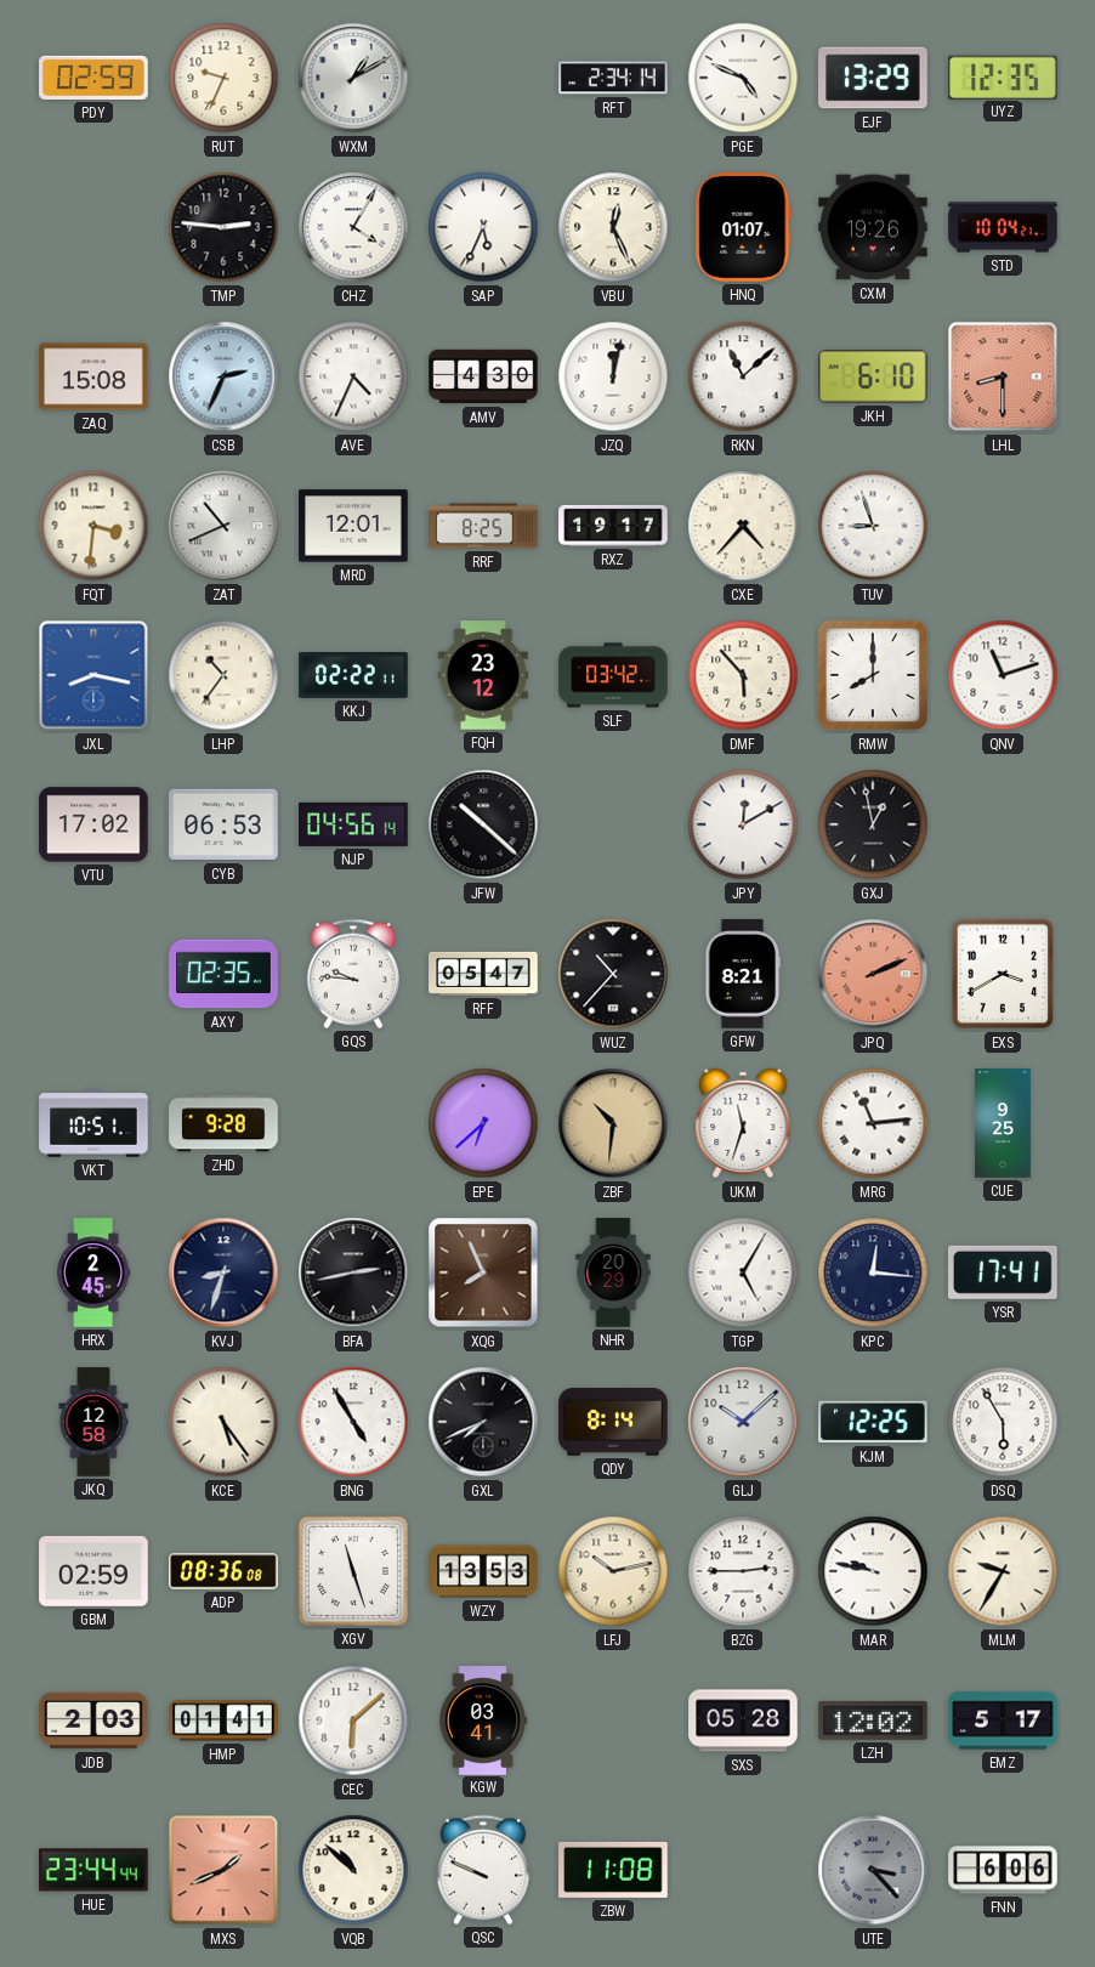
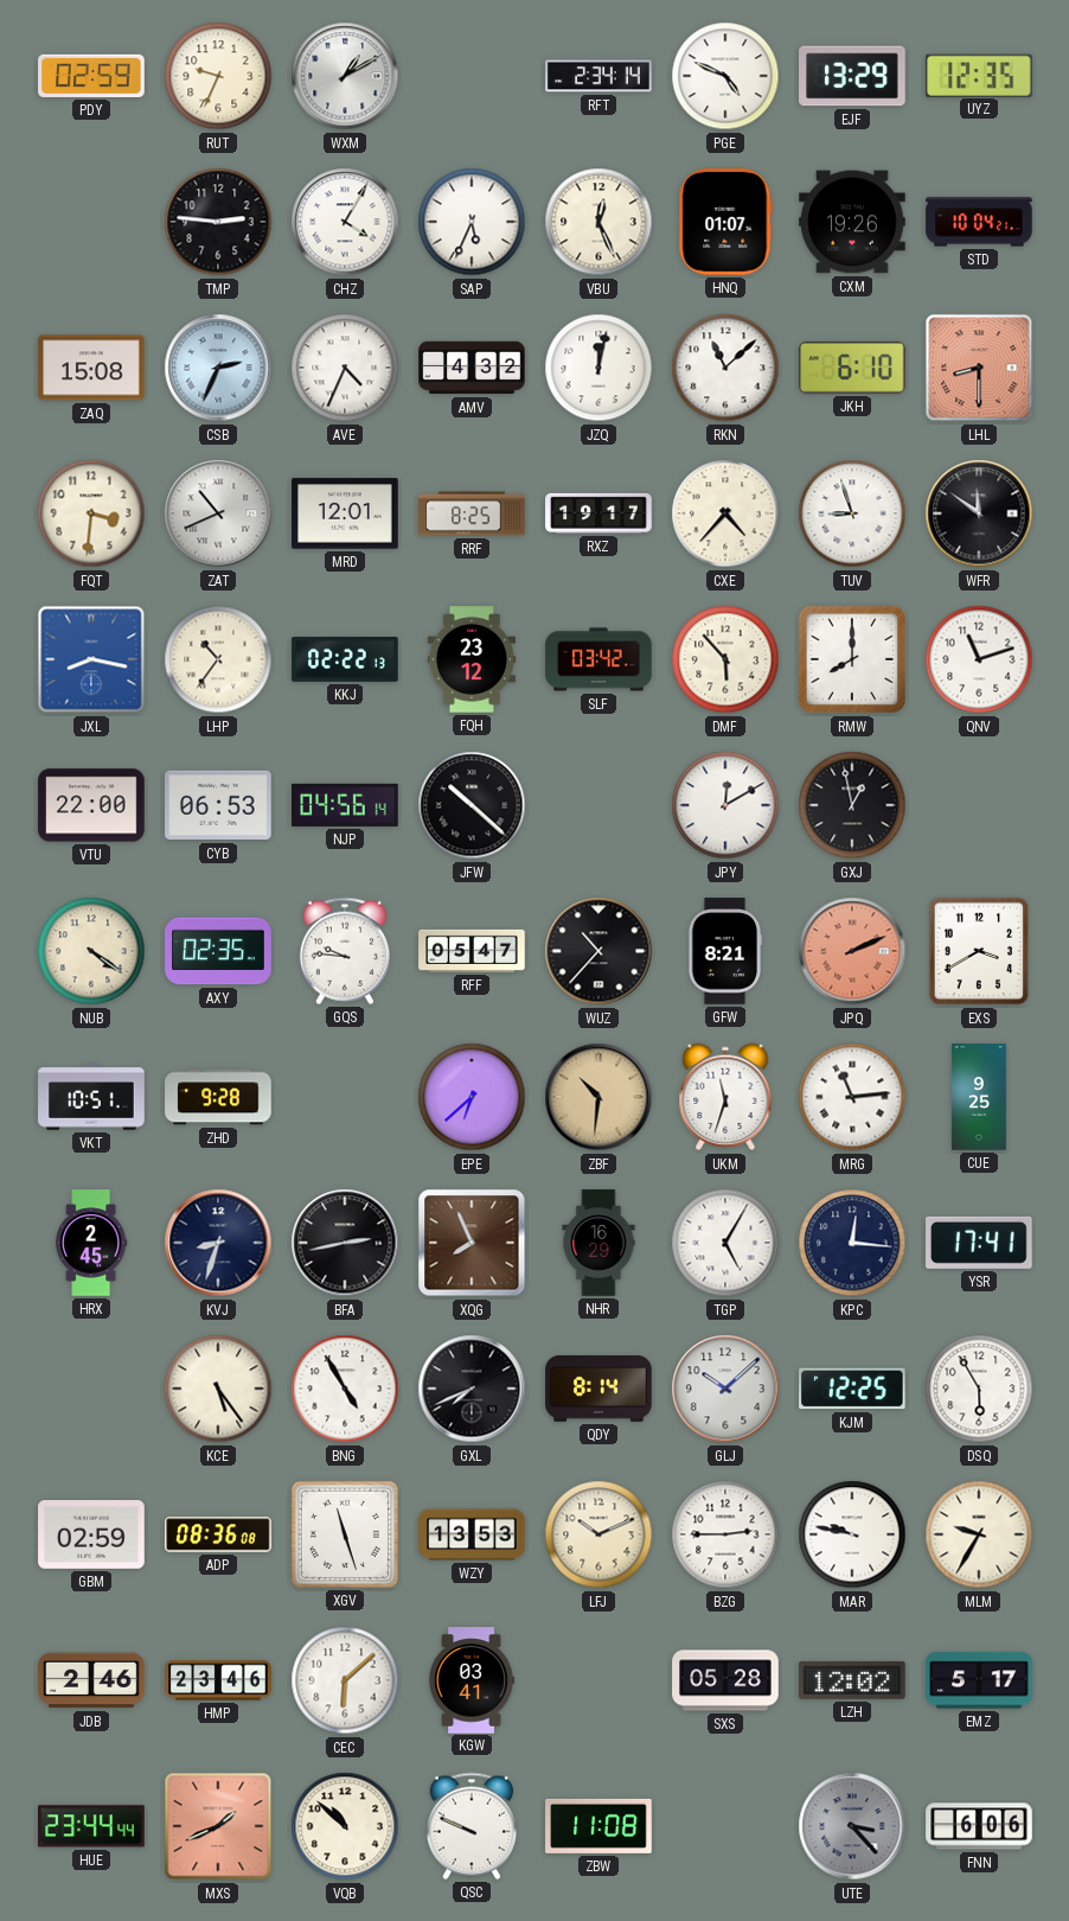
AMV: 4:30 -> 4:32
WFR: none -> 11:51
KKJ: 02:22:11 -> 02:22:13
VTU: 17:02 -> 22:00
NUB: none -> 4:21
NHR: 20:29 -> 16:29
JKQ: 12:58 -> none
LFJ: 10:13 -> 10:11
JDB: 2:03 -> 2:46
HMP: 01:41 -> 23:46
